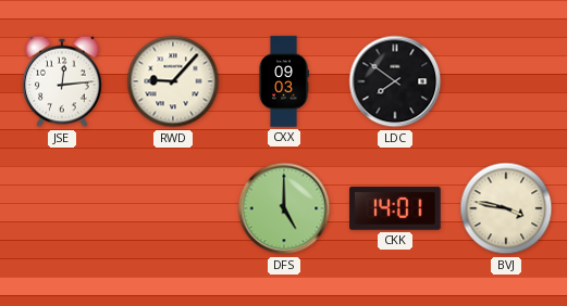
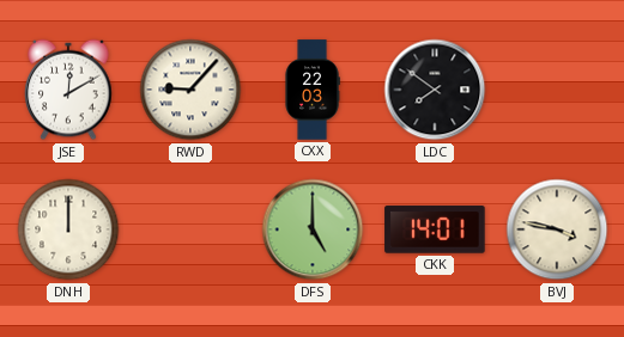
JSE: 12:14 -> 12:10
CXX: 09:03 -> 22:03
DNH: none -> 12:00
